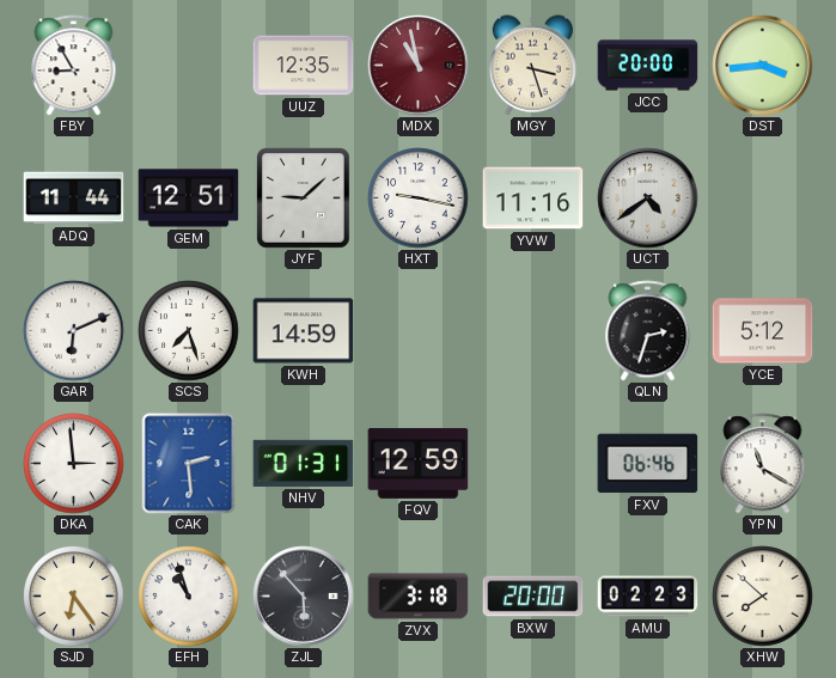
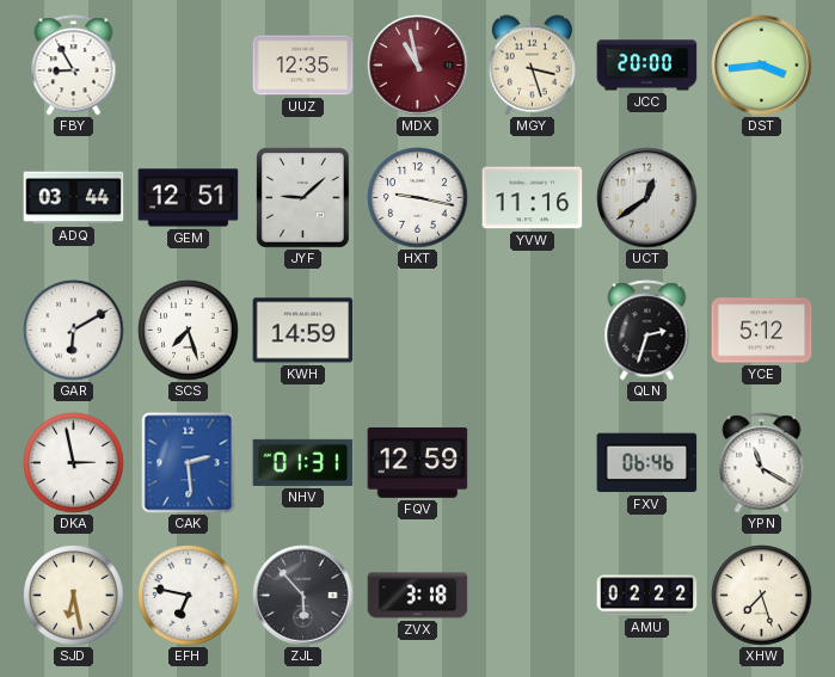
ADQ: 11:44 -> 03:44
UCT: 4:39 -> 12:39
GAR: 6:11 -> 6:10
DKA: 2:59 -> 2:58
SJD: 6:24 -> 6:28
EFH: 10:57 -> 6:47
BXW: 20:00 -> none
AMU: 02:23 -> 02:22
XHW: 7:52 -> 7:27
